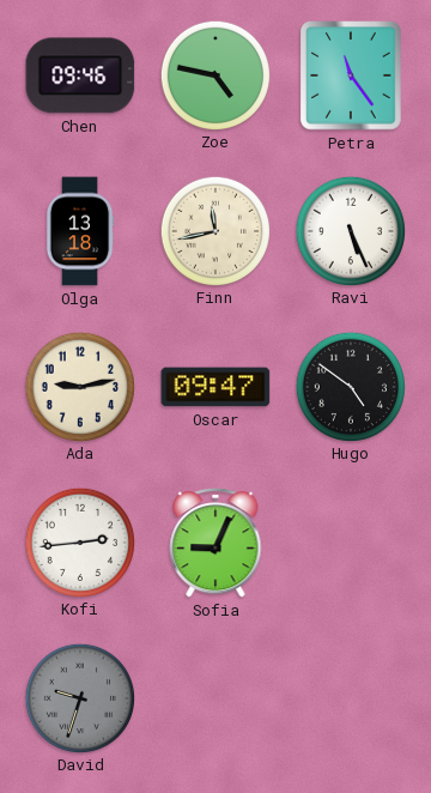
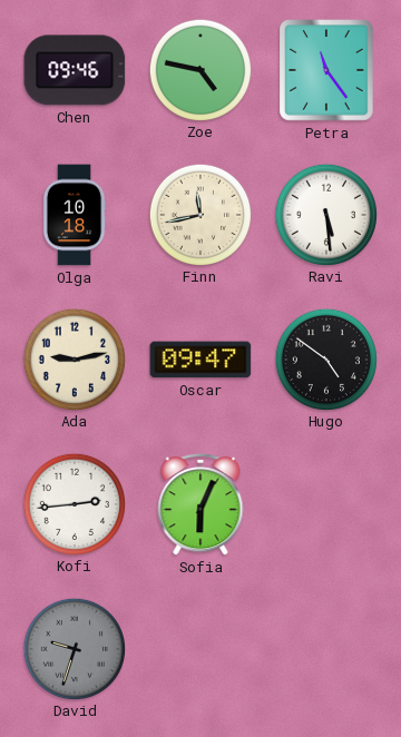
Olga: 13:18 -> 10:18
Ravi: 5:26 -> 5:29
Sofia: 9:04 -> 6:04
